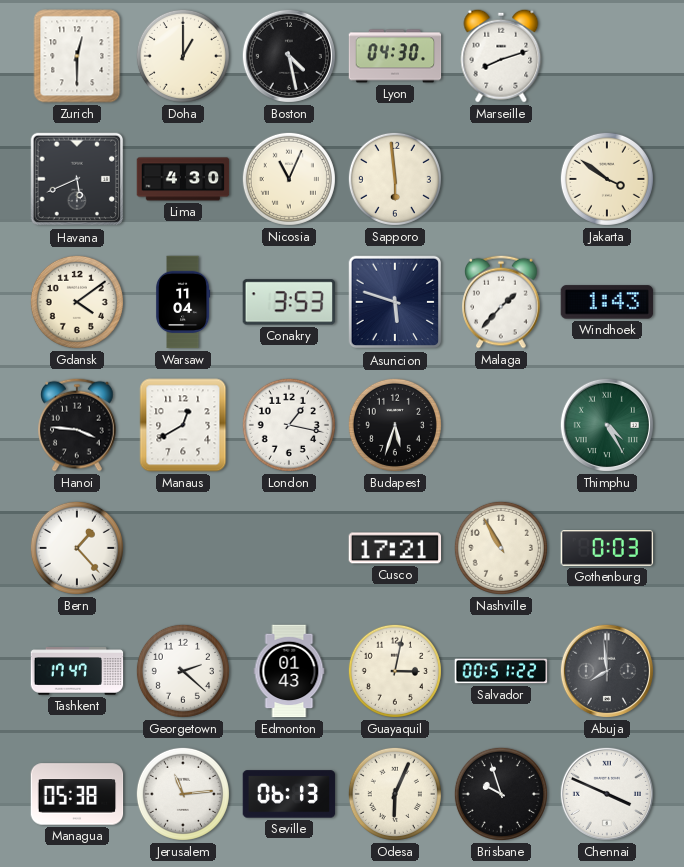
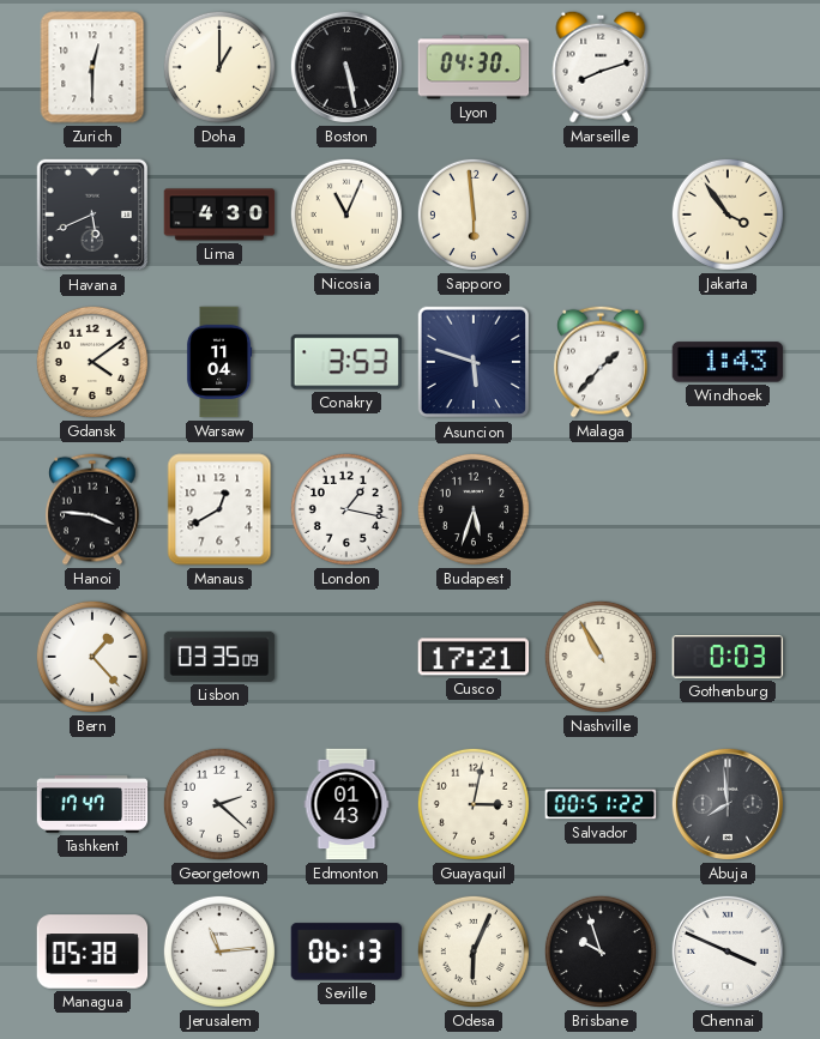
Boston: 4:28 -> 5:28
Jakarta: 3:51 -> 3:54
Thimphu: 4:25 -> none
Lisbon: none -> 03:35
